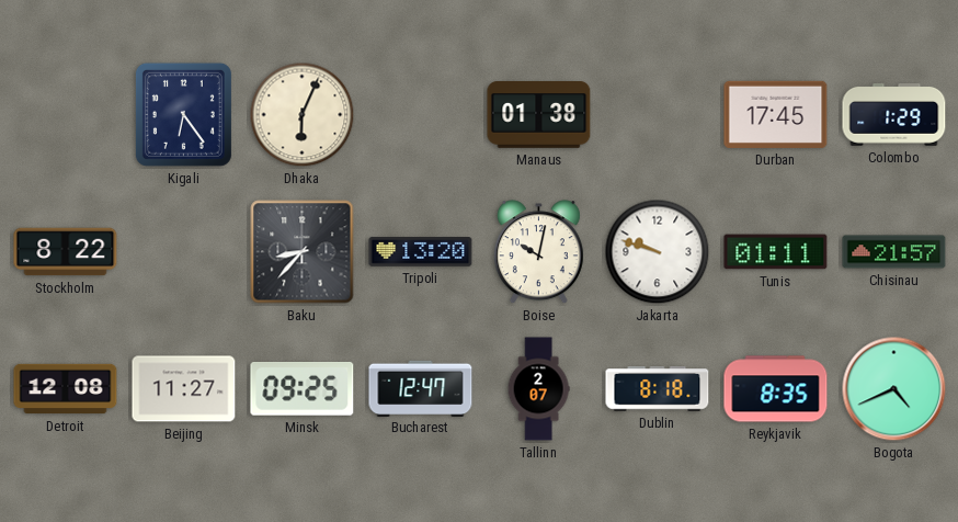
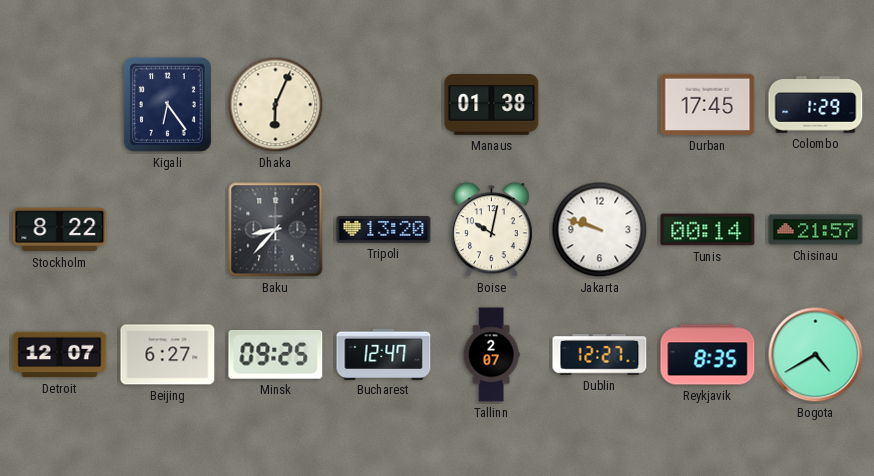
Tunis: 01:11 -> 00:14
Detroit: 12:08 -> 12:07
Beijing: 11:27 -> 6:27
Dublin: 8:18 -> 12:27
Bogota: 4:41 -> 4:40
